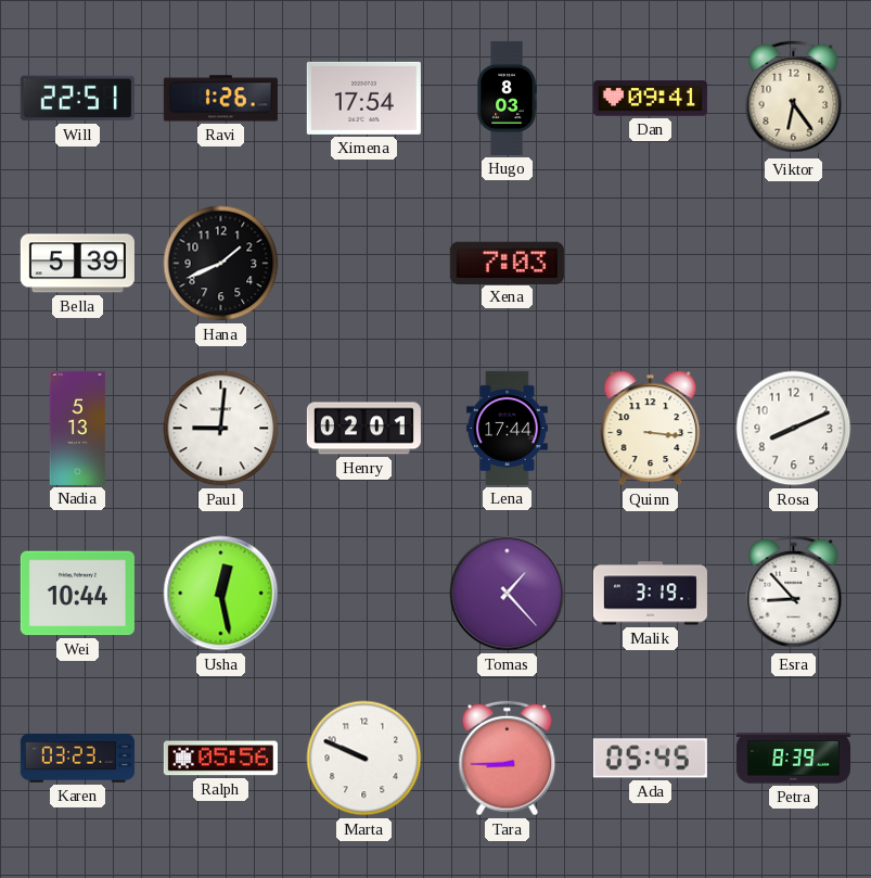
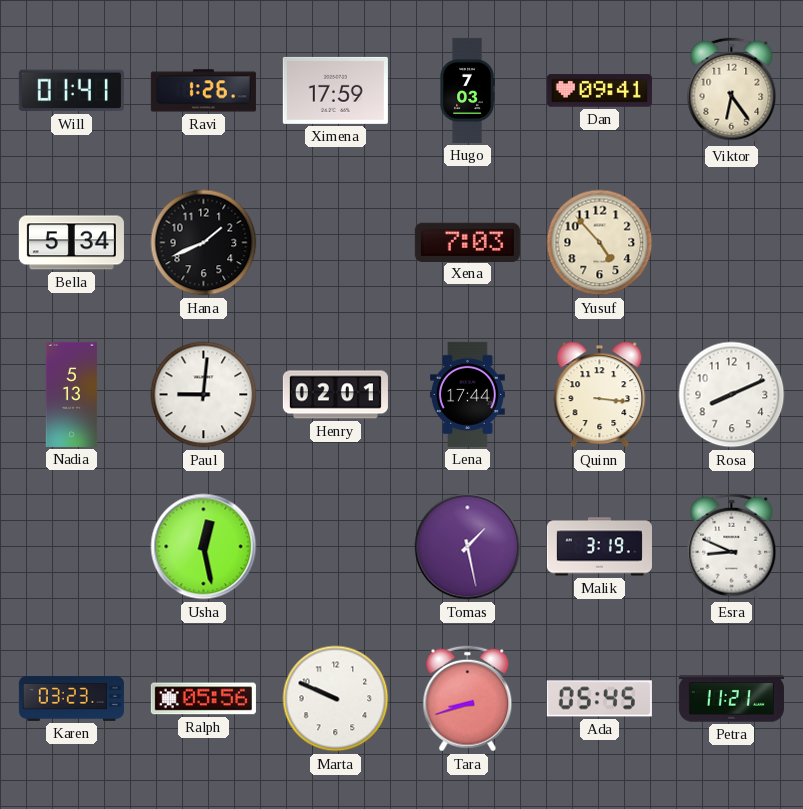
Will: 22:51 -> 01:41
Ximena: 17:54 -> 17:59
Hugo: 8:03 -> 7:03
Bella: 5:39 -> 5:34
Yusuf: none -> 4:53
Wei: 10:44 -> none
Tomas: 1:23 -> 1:28
Esra: 8:53 -> 8:49
Tara: 8:45 -> 8:42
Petra: 8:39 -> 11:21
